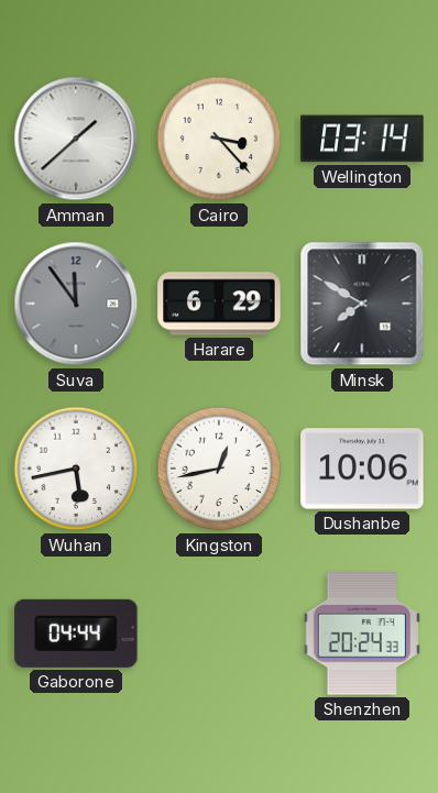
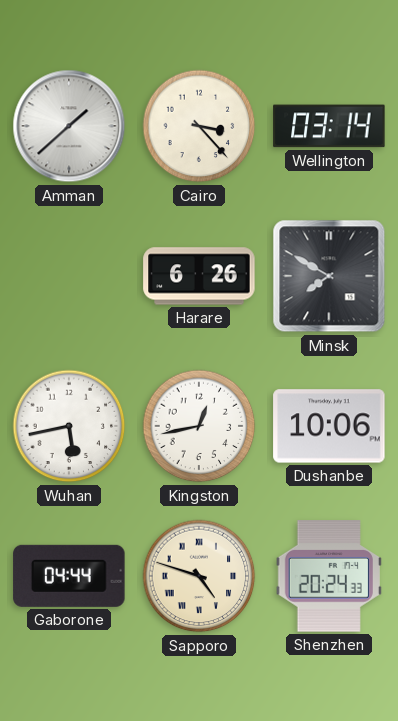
Suva: 11:54 -> none
Harare: 6:29 -> 6:26
Sapporo: none -> 4:48
